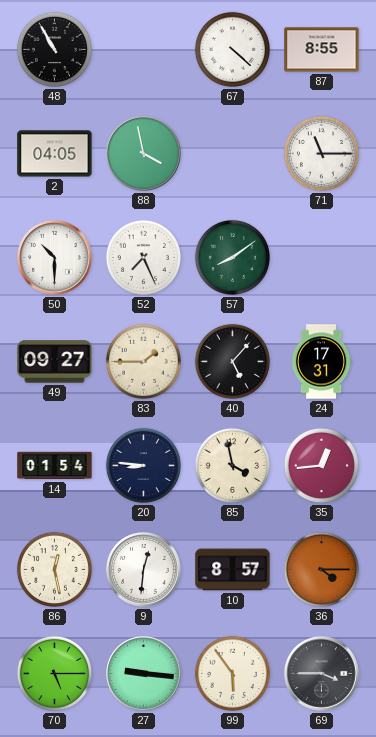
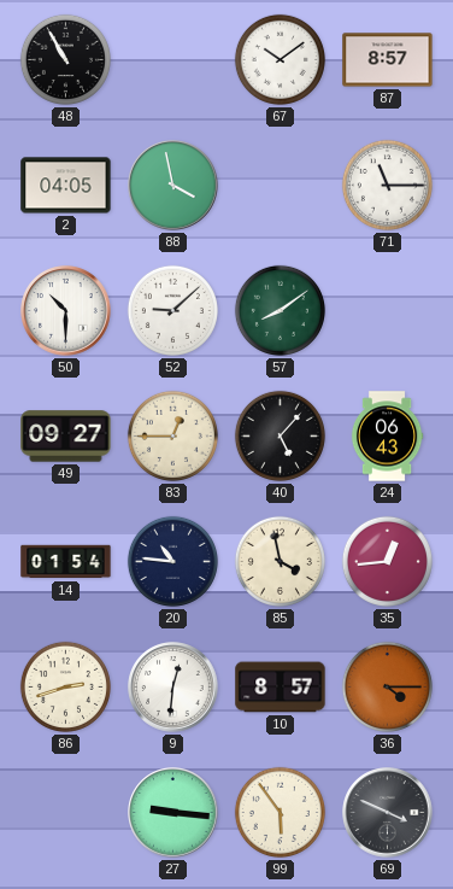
67: 4:22 -> 10:09
87: 8:55 -> 8:57
52: 7:26 -> 9:08
83: 1:45 -> 12:45
24: 17:31 -> 06:43
20: 8:46 -> 10:46
86: 12:28 -> 2:42
70: 5:15 -> none
69: 3:45 -> 3:49
